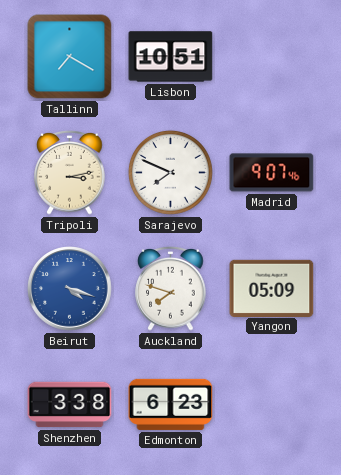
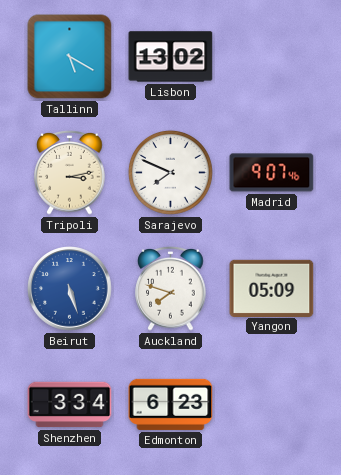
Tallinn: 7:20 -> 5:20
Lisbon: 10:51 -> 13:02
Beirut: 4:18 -> 5:27
Shenzhen: 3:38 -> 3:34
